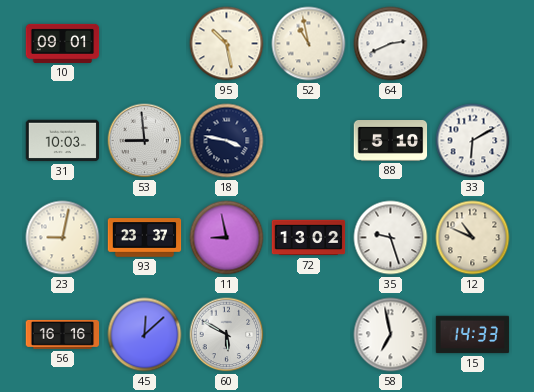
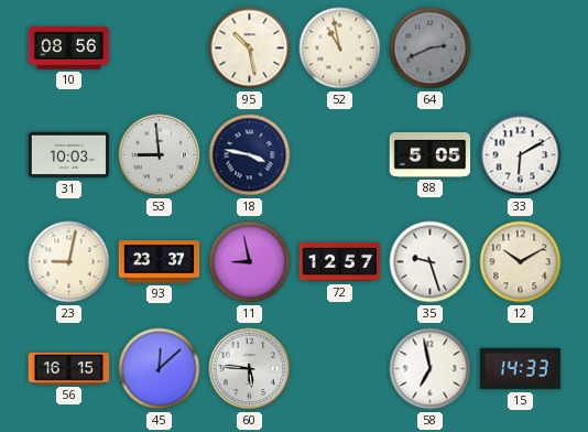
10: 09:01 -> 08:56
64 dial: white -> grey
88: 5:10 -> 5:05
72: 13:02 -> 12:57
12: 10:49 -> 10:10
56: 16:16 -> 16:15
60: 5:50 -> 5:46
